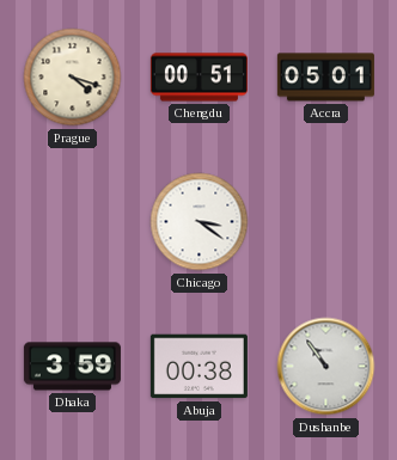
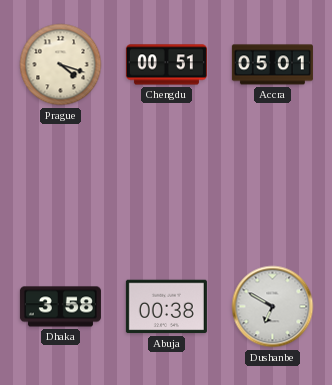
Chicago: 3:21 -> none
Dhaka: 3:59 -> 3:58
Dushanbe: 10:54 -> 6:50
